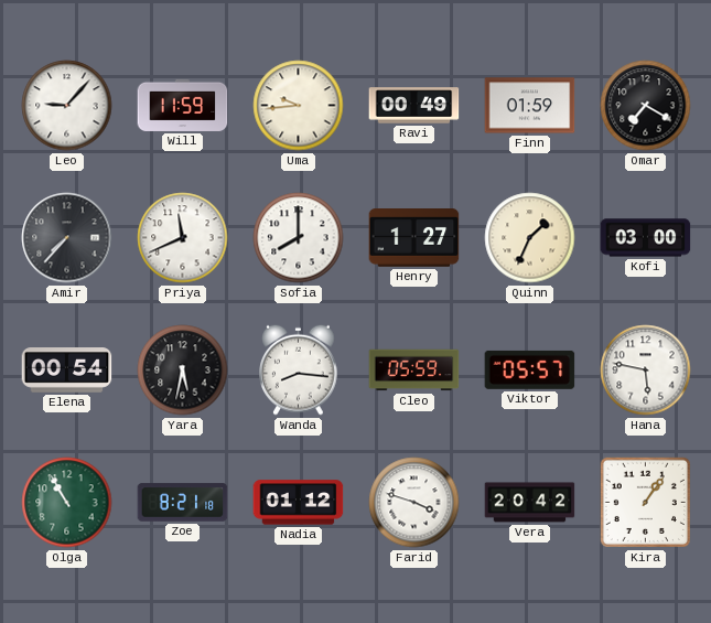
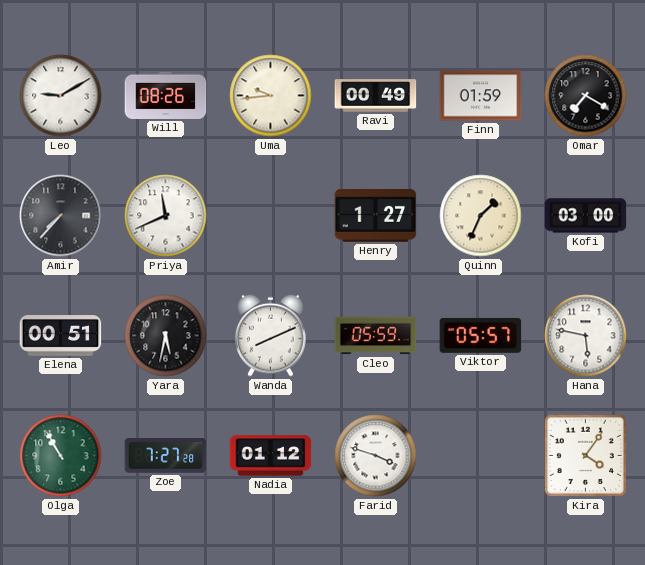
Leo: 9:07 -> 9:10
Will: 11:59 -> 08:26
Sofia: 8:00 -> none
Elena: 00:54 -> 00:51
Wanda: 8:16 -> 8:11
Zoe: 8:21 -> 7:27
Vera: 20:42 -> none
Kira: 1:06 -> 4:06
